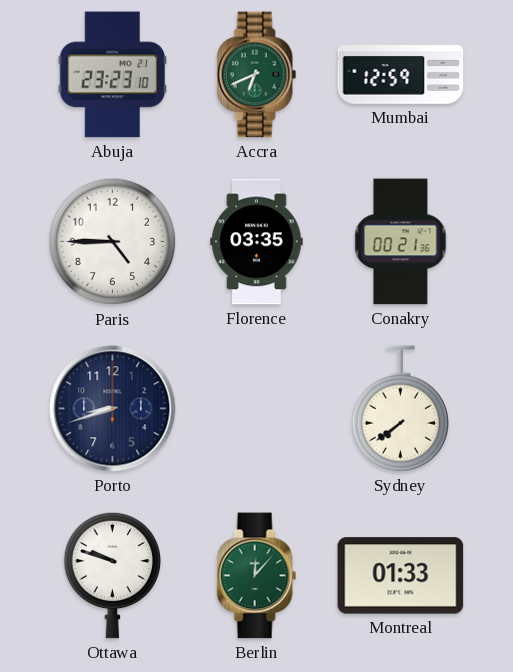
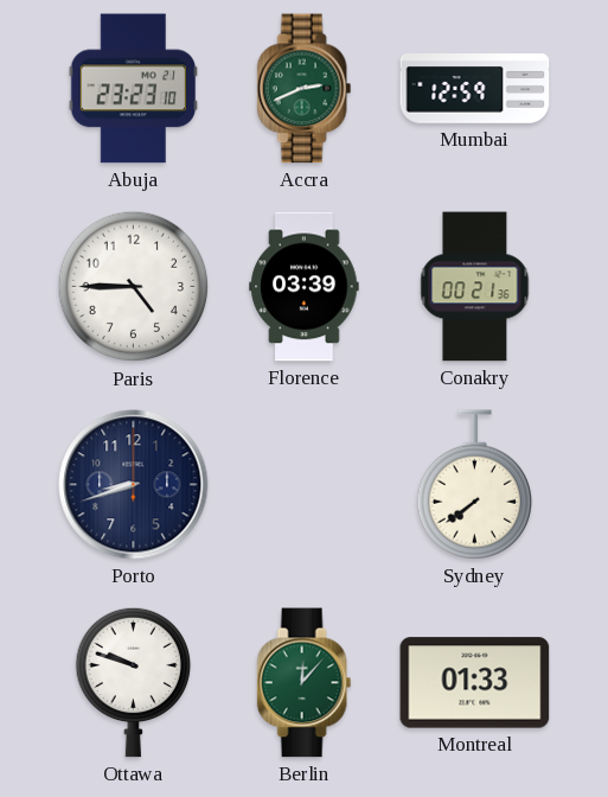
Accra: 6:41 -> 2:41
Florence: 03:35 -> 03:39
